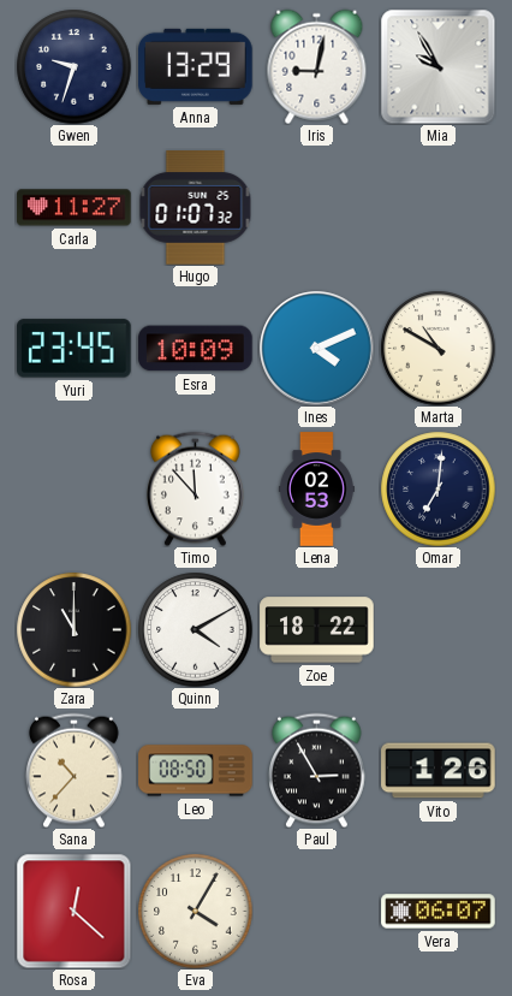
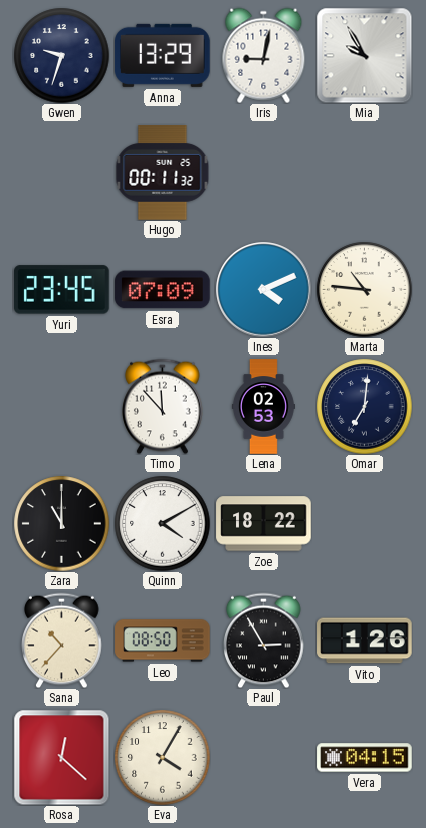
Carla: 11:27 -> none
Hugo: 01:07 -> 00:11
Esra: 10:09 -> 07:09
Marta: 10:50 -> 10:46
Vera: 06:07 -> 04:15
